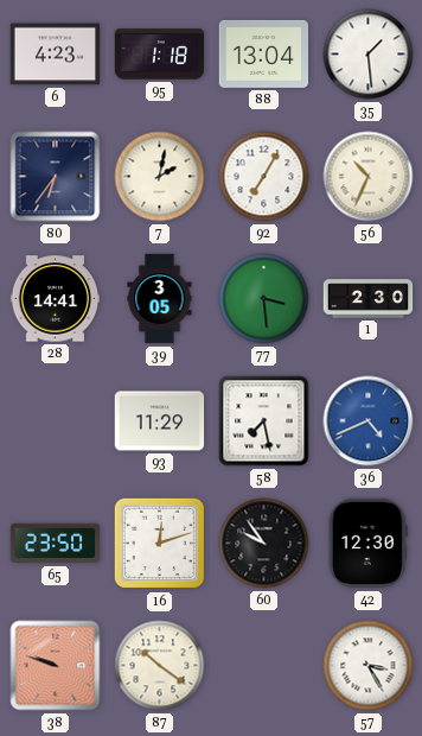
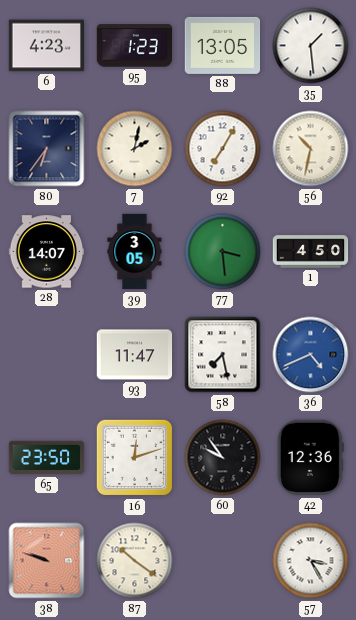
95: 1:18 -> 1:23
88: 13:04 -> 13:05
56: 10:34 -> 10:32
28: 14:41 -> 14:07
1: 2:30 -> 4:50
93: 11:29 -> 11:47
42: 12:30 -> 12:36
